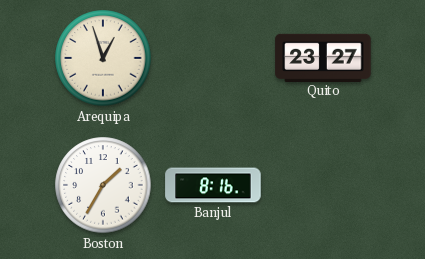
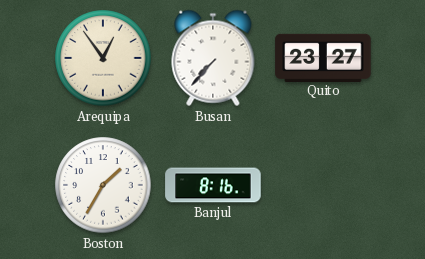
Arequipa: 12:57 -> 12:54
Busan: none -> 7:37
